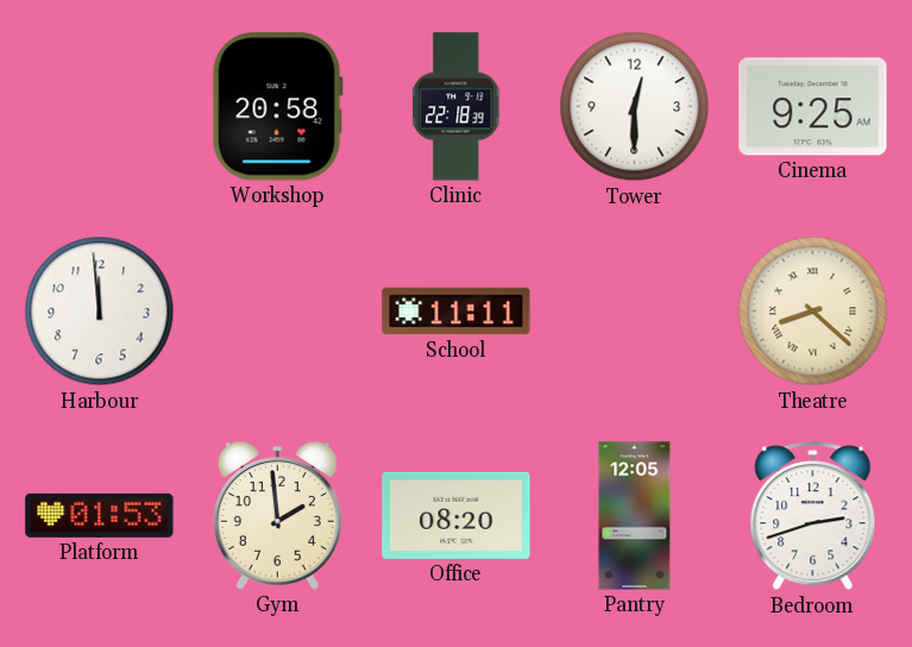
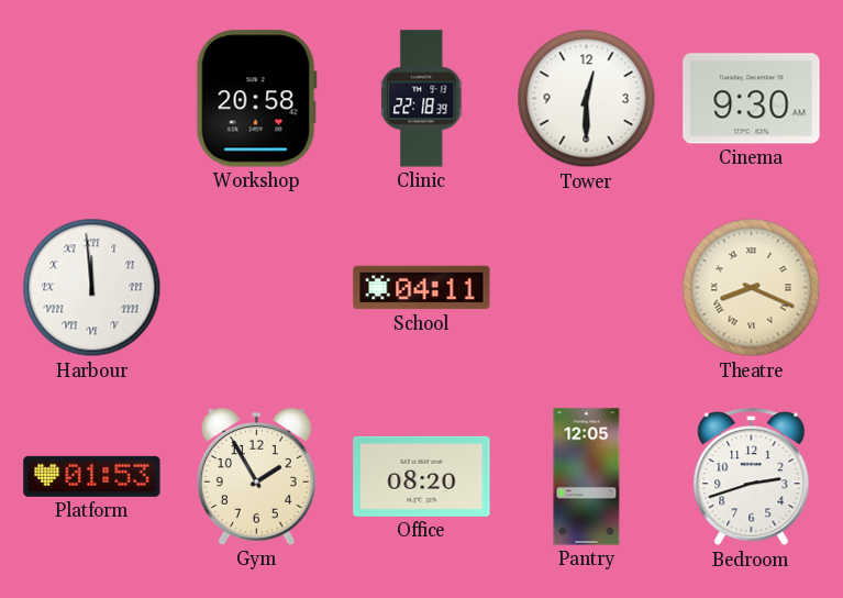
Cinema: 9:25 -> 9:30
Harbour numerals: Arabic -> Roman
School: 11:11 -> 04:11
Theatre: 8:22 -> 8:19
Gym: 1:59 -> 1:55
